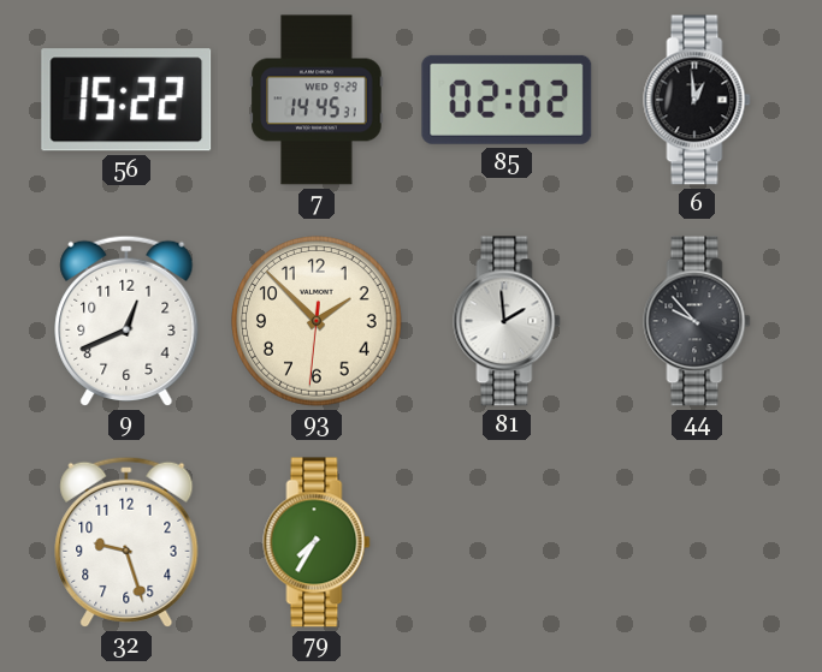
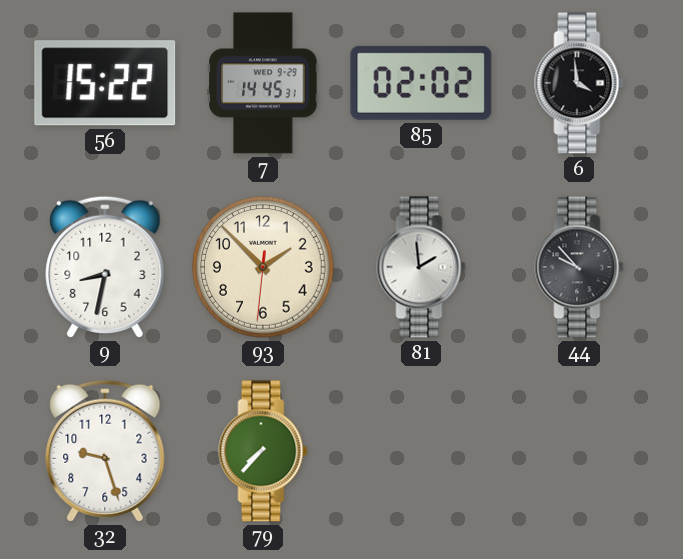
6: 12:59 -> 3:59
9: 12:41 -> 8:32
79: 7:35 -> 7:37
